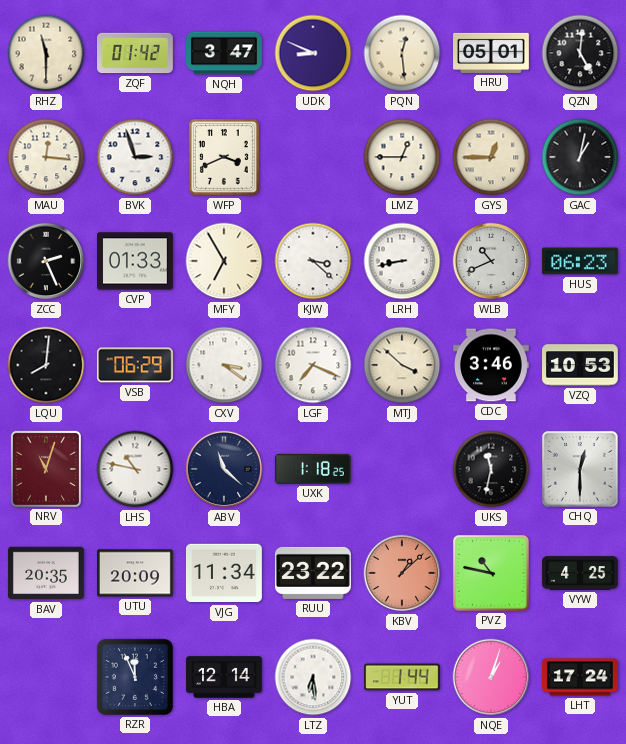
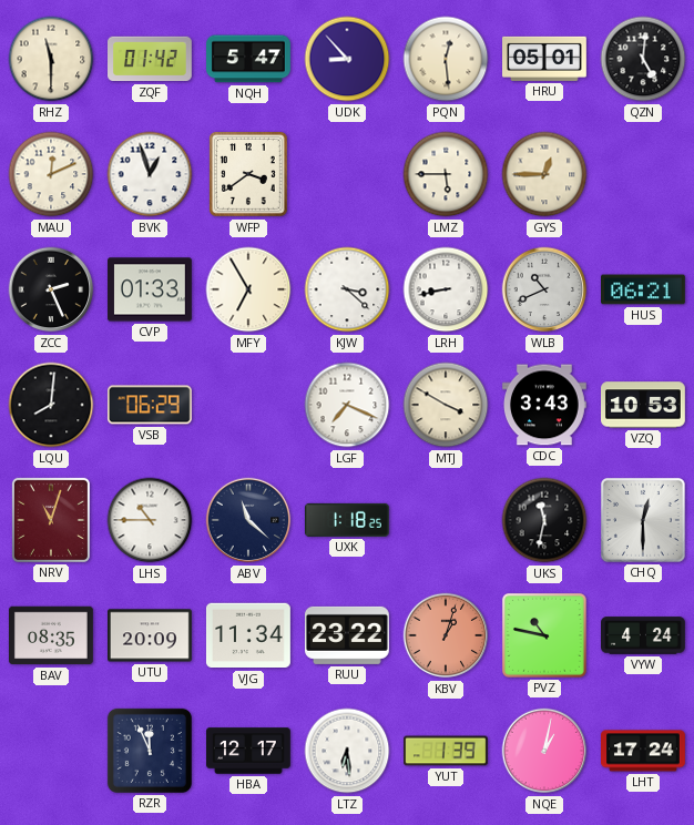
NQH: 3:47 -> 5:47
UDK: 8:49 -> 8:53
MAU: 12:16 -> 12:11
BVK: 2:57 -> 12:57
WFP: 3:41 -> 3:39
LMZ: 12:45 -> 5:45
GAC: 1:02 -> none
HUS: 06:23 -> 06:21
CXV: 3:21 -> none
MTJ: 3:52 -> 3:50
CDC: 3:46 -> 3:43
LHS: 10:47 -> 10:45
BAV: 20:35 -> 08:35
KBV: 1:08 -> 1:03
VYW: 4:25 -> 4:24
HBA: 12:14 -> 12:17
YUT: 1:44 -> 1:39
NQE: 1:03 -> 1:02
